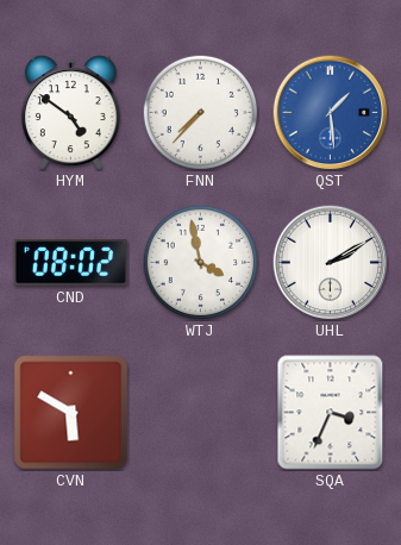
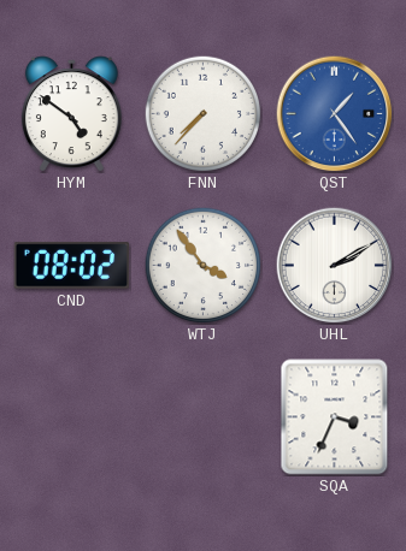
QST: 1:29 -> 1:24
WTJ: 3:58 -> 3:54
CVN: 5:50 -> none
